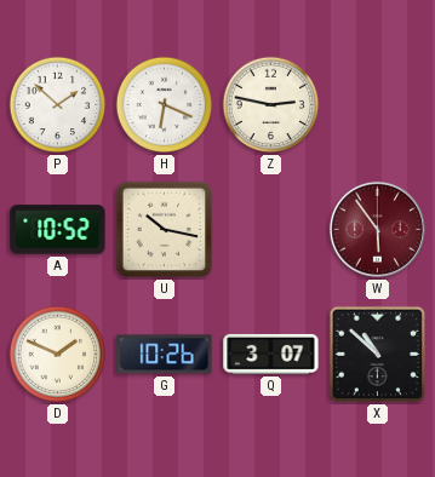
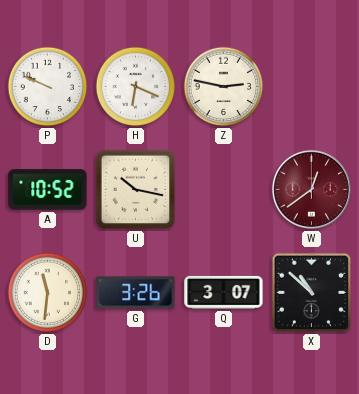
P: 1:52 -> 9:49
W: 5:54 -> 12:39
D: 1:49 -> 11:31
G: 10:26 -> 3:26
